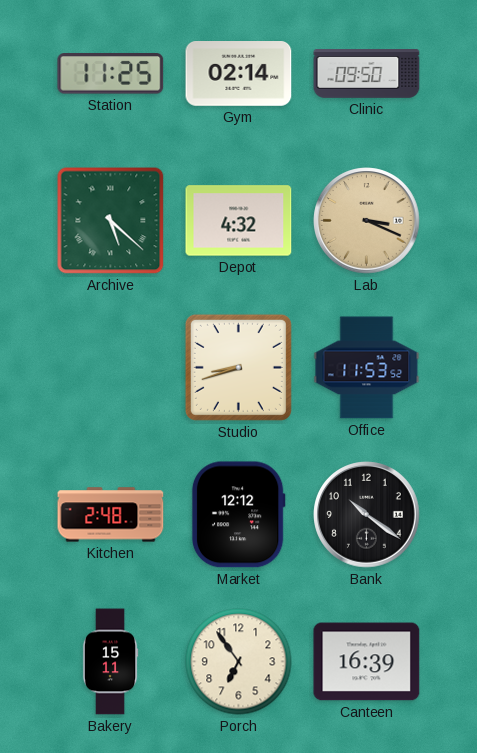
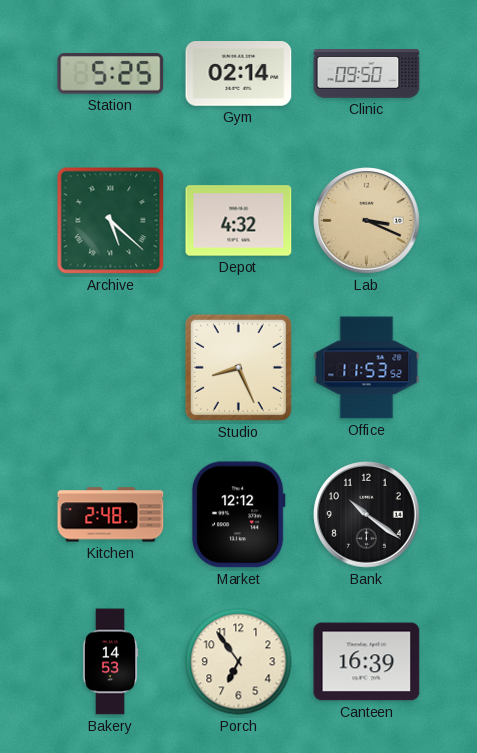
Station: 11:25 -> 5:25
Studio: 8:42 -> 8:26
Bakery: 15:11 -> 14:53
